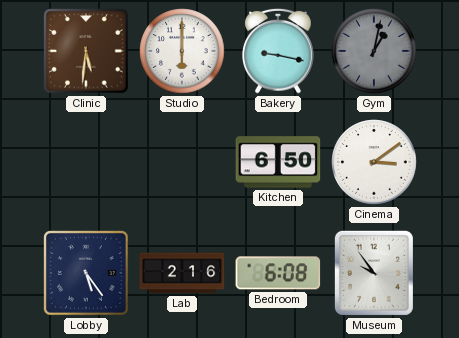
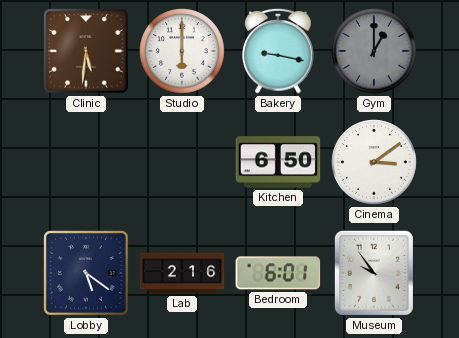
Gym: 1:02 -> 1:00
Lobby: 5:24 -> 5:21
Bedroom: 6:08 -> 6:01
